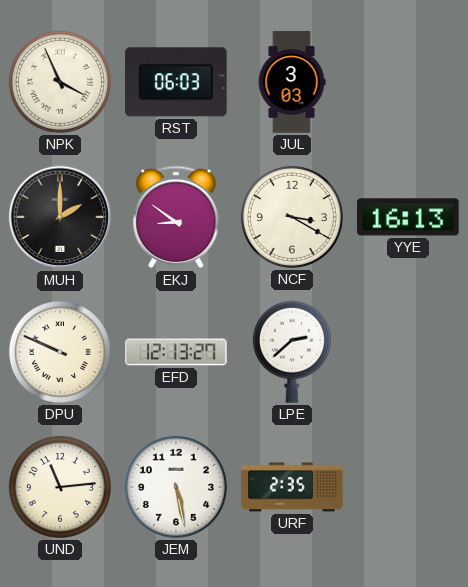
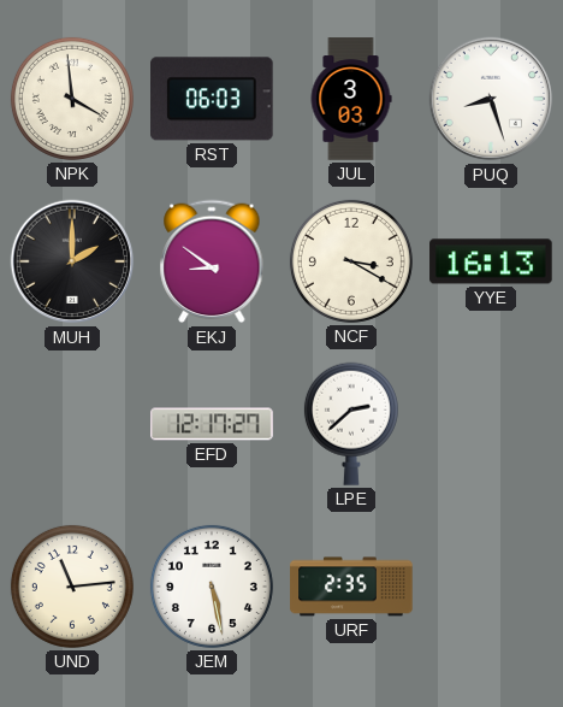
NPK: 3:56 -> 3:59
PUQ: none -> 8:27
DPU: 9:49 -> none
EFD: 12:13 -> 12:17
